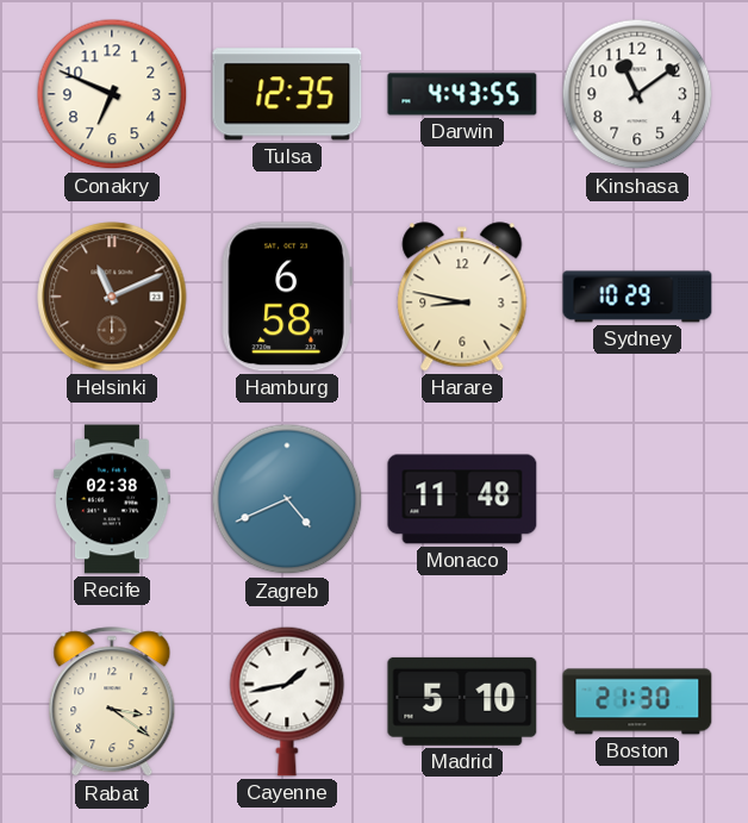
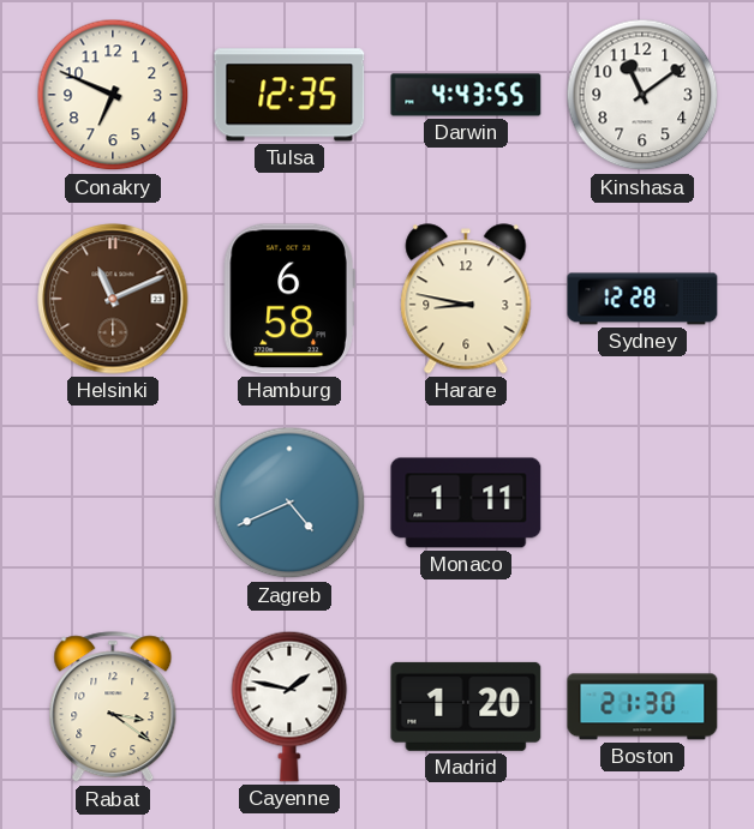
Sydney: 10:29 -> 12:28
Recife: 02:38 -> none
Monaco: 11:48 -> 1:11
Cayenne: 1:43 -> 1:47
Madrid: 5:10 -> 1:20
